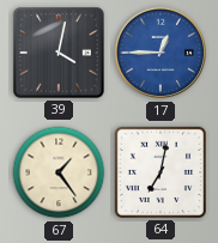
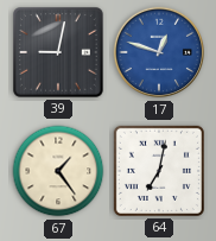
39: 4:02 -> 9:02
17: 12:45 -> 12:48
